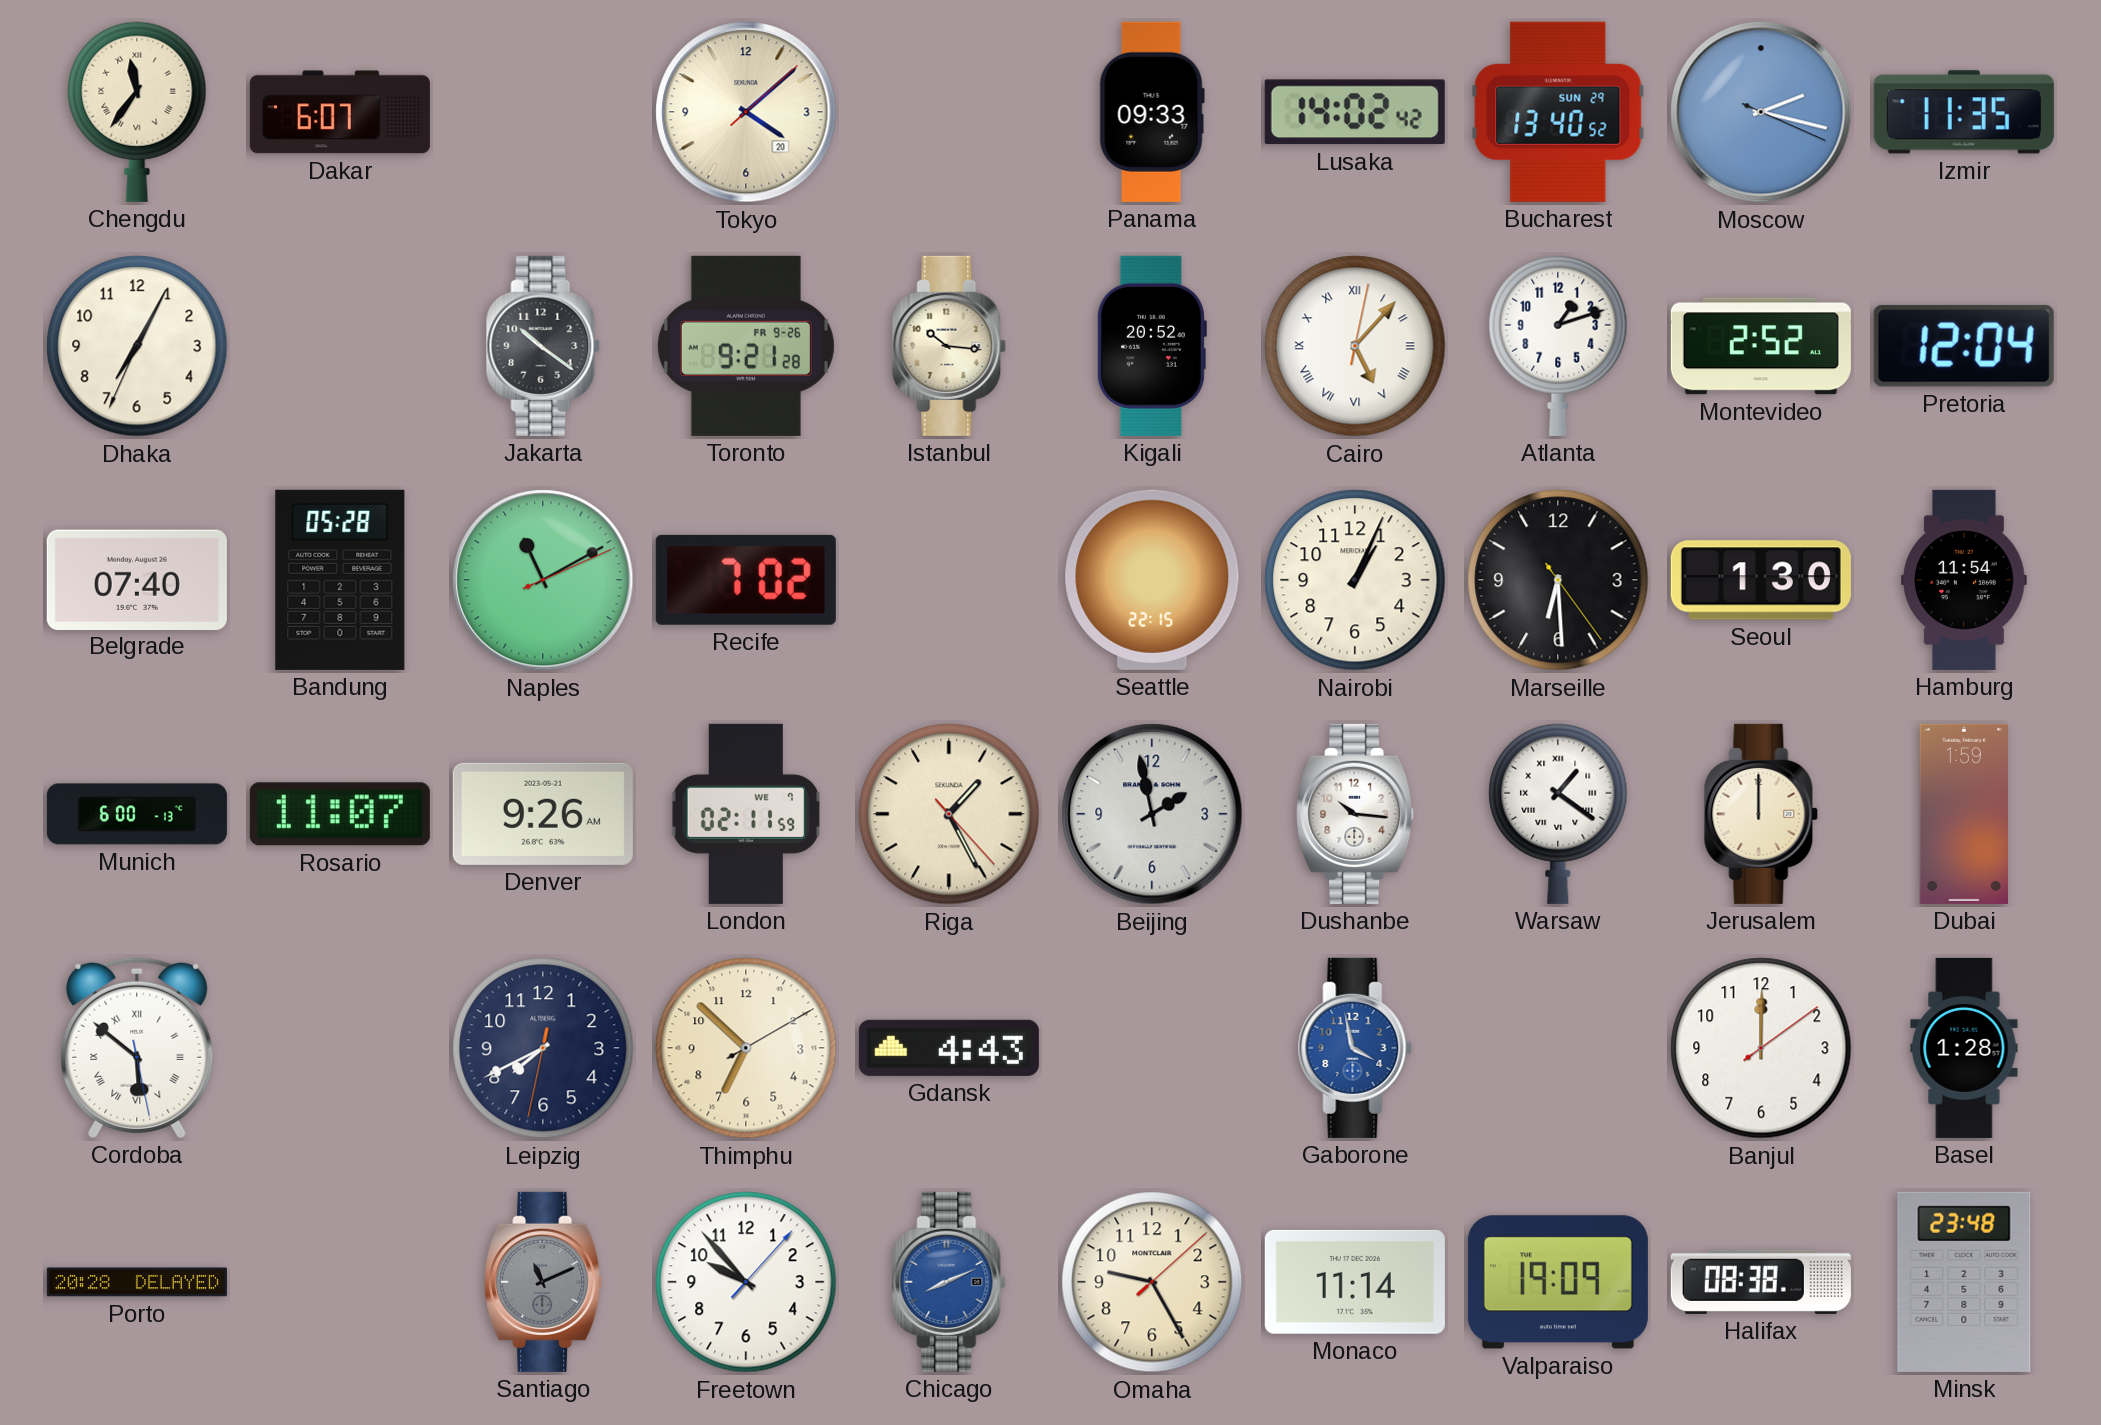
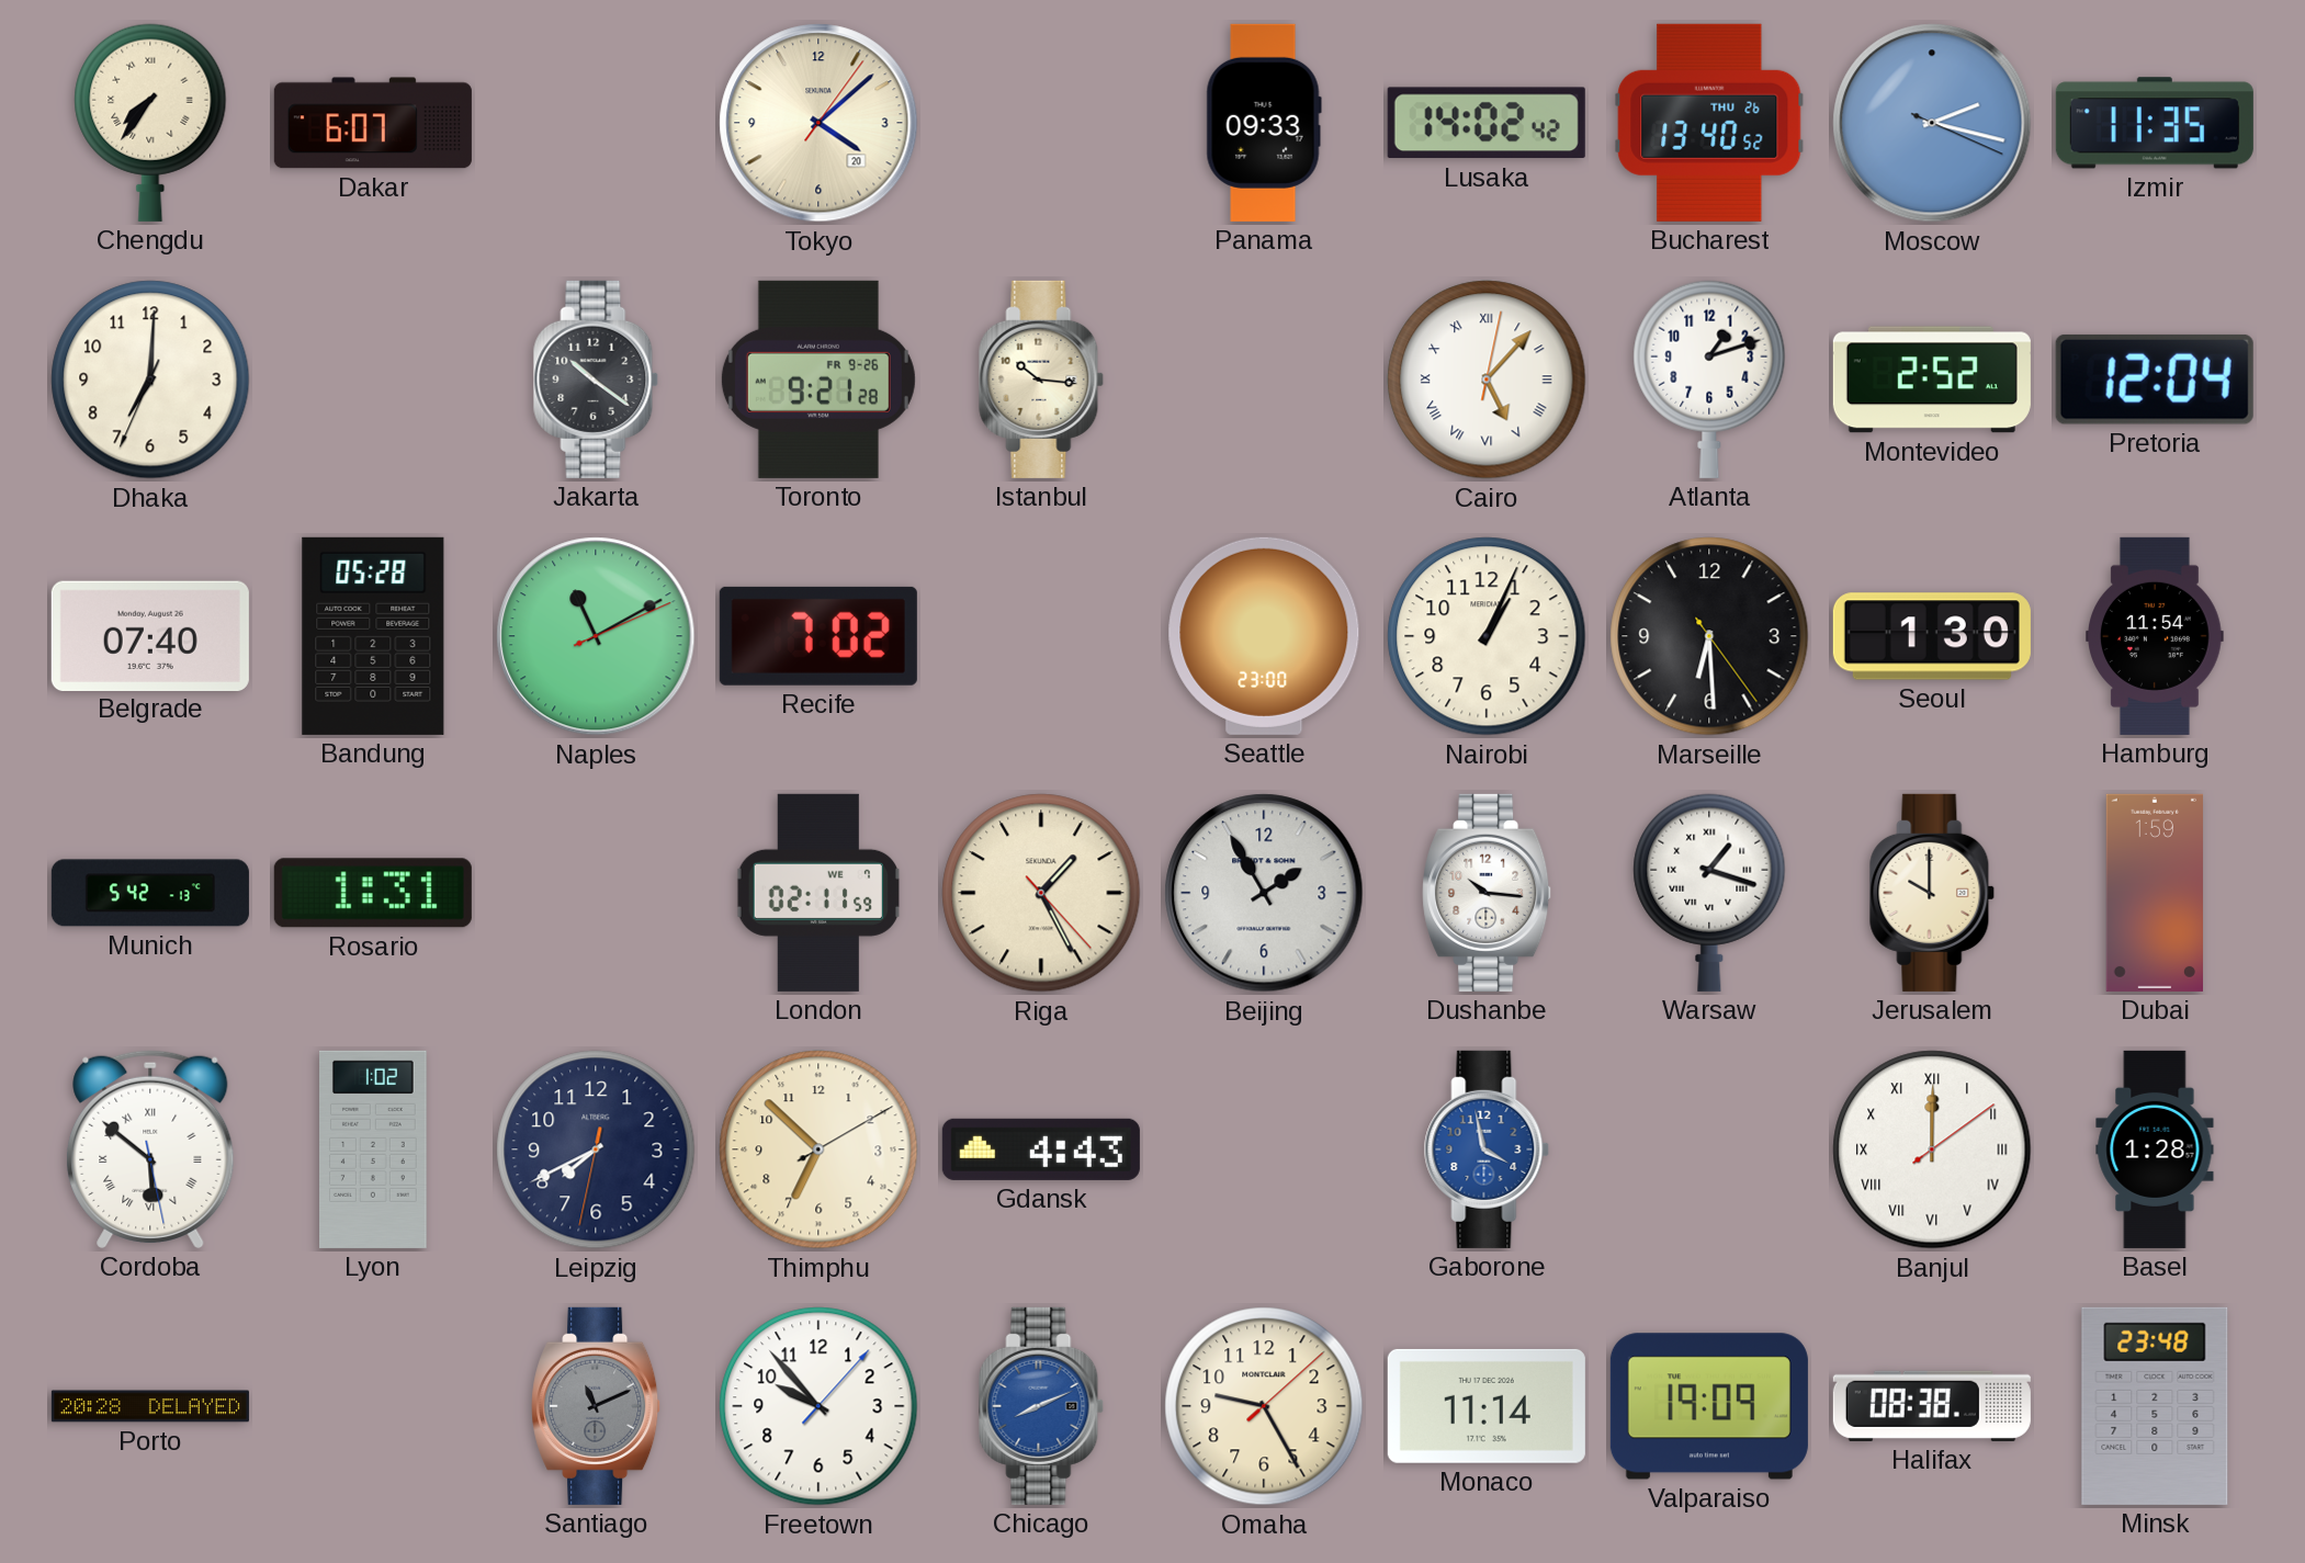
Chengdu: 11:36 -> 7:36
Tokyo: 4:08:08 -> 4:08:06
Bucharest date: SUN 29 -> THU 26
Dhaka: 7:04 -> 7:00
Kigali: 20:52 -> none
Seattle: 22:15 -> 23:00
Munich: 6:00 -> 5:42
Rosario: 11:07 -> 1:31
Denver: 9:26 -> none
Beijing: 1:58 -> 1:55
Warsaw: 1:21 -> 1:18
Jerusalem: 12:00 -> 10:00
Lyon: none -> 1:02
Banjul numerals: Arabic -> Roman
